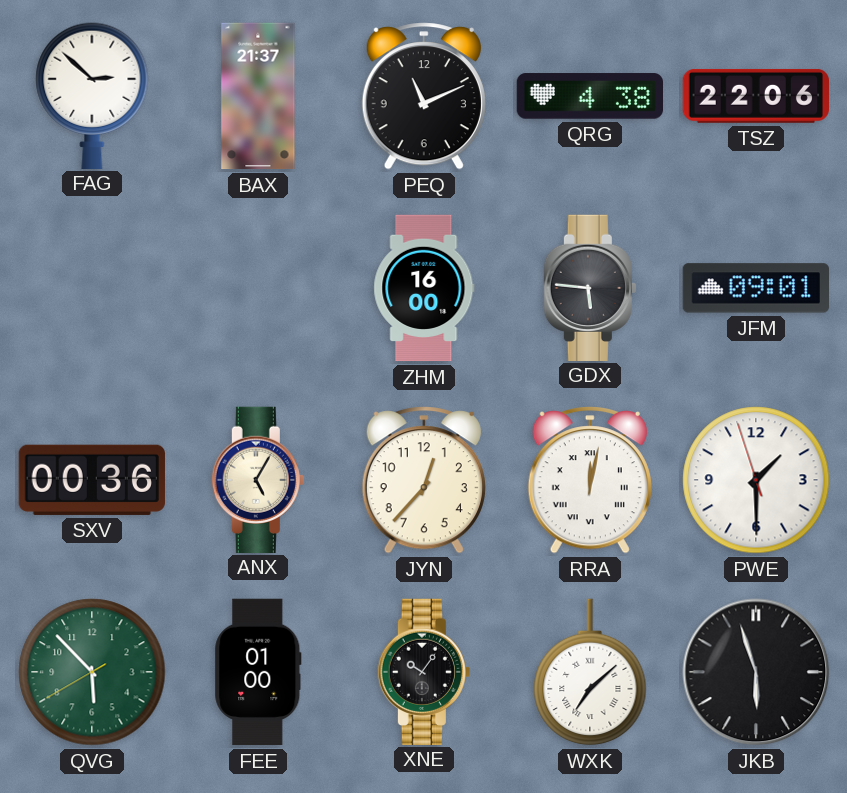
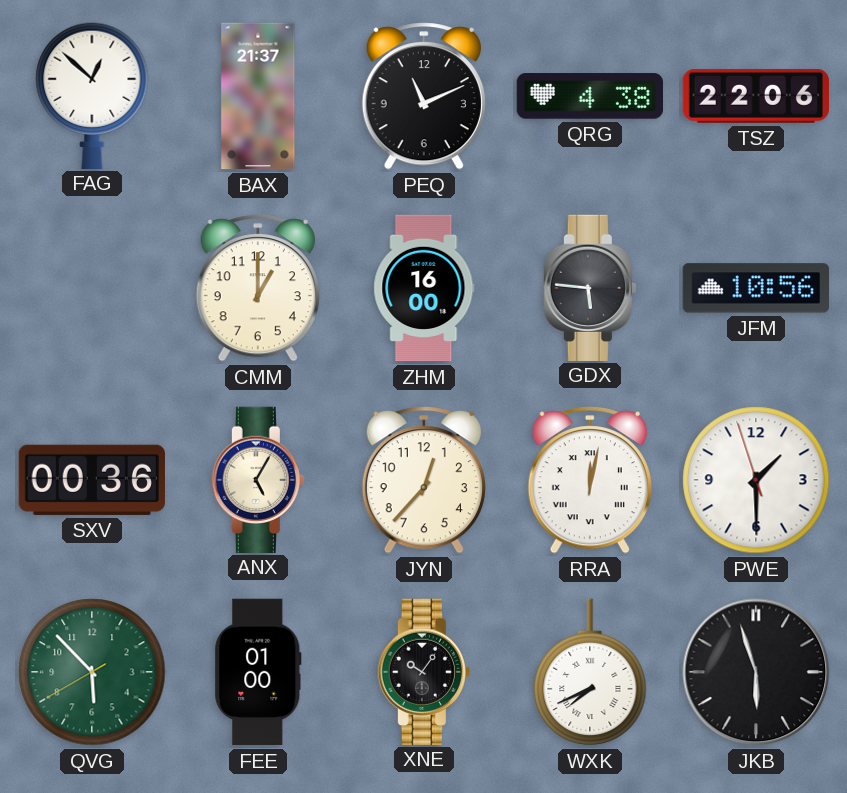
FAG: 2:52 -> 12:52
CMM: none -> 1:00
JFM: 09:01 -> 10:56
WXK: 7:08 -> 7:41
